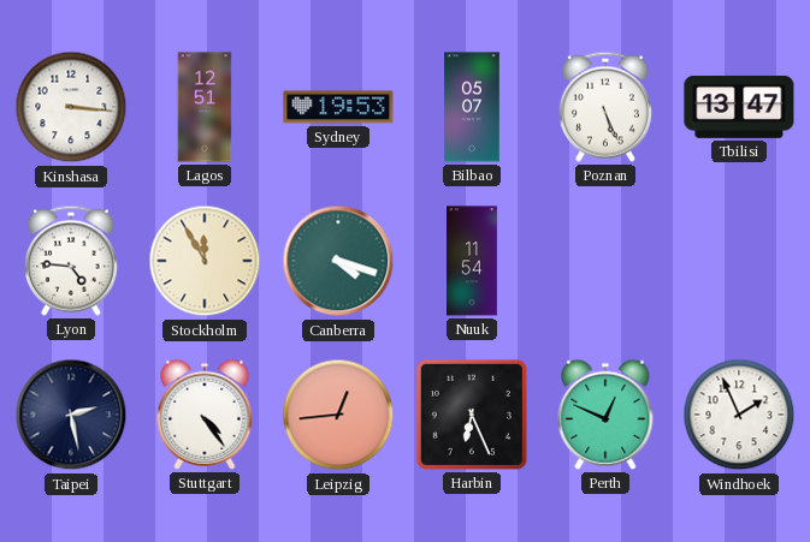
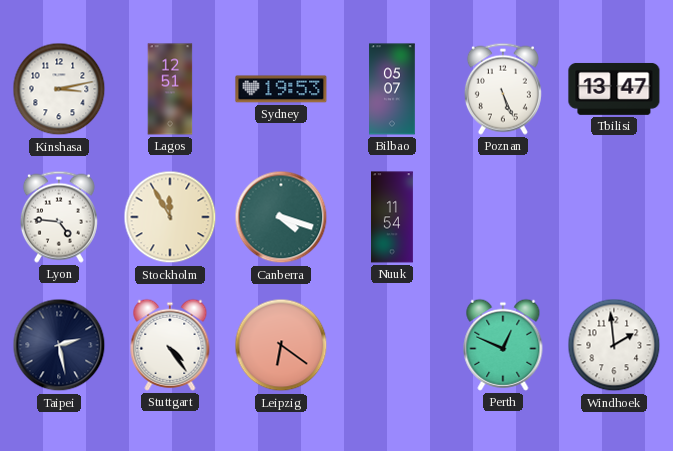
Kinshasa: 3:16 -> 3:13
Leipzig: 12:44 -> 6:21
Harbin: 6:26 -> none
Windhoek: 1:56 -> 1:59
